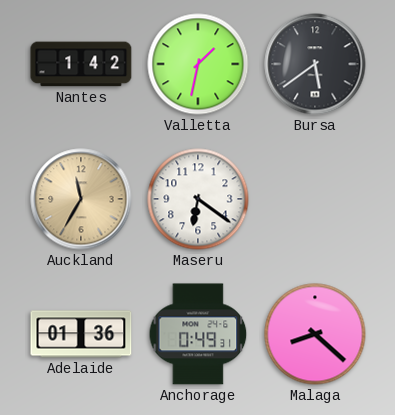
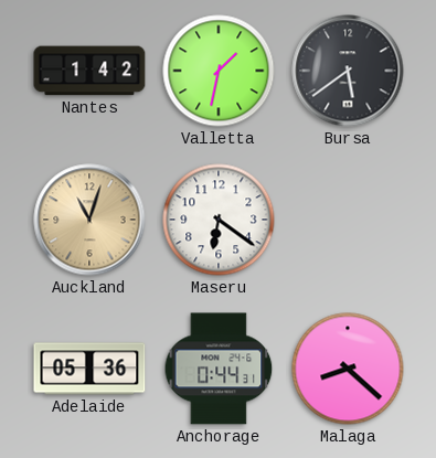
Auckland: 11:35 -> 11:03
Adelaide: 01:36 -> 05:36
Anchorage: 0:49 -> 0:44
